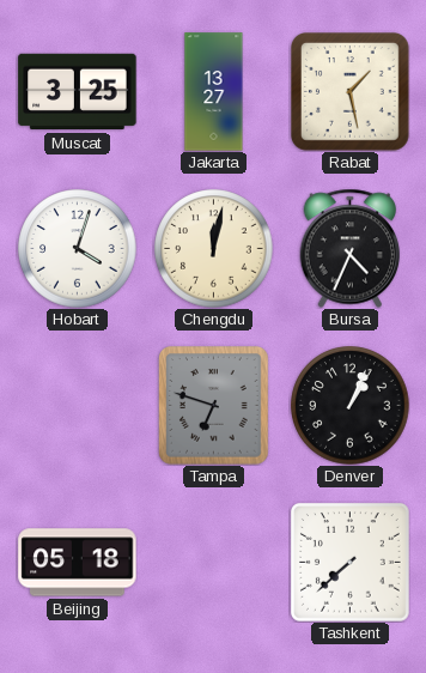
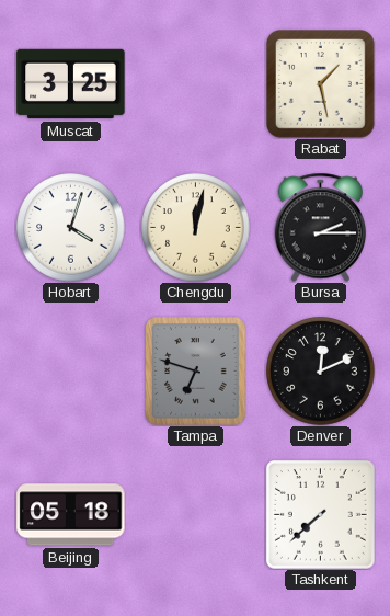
Jakarta: 13:27 -> none
Bursa: 4:34 -> 2:15
Denver: 1:04 -> 12:11
